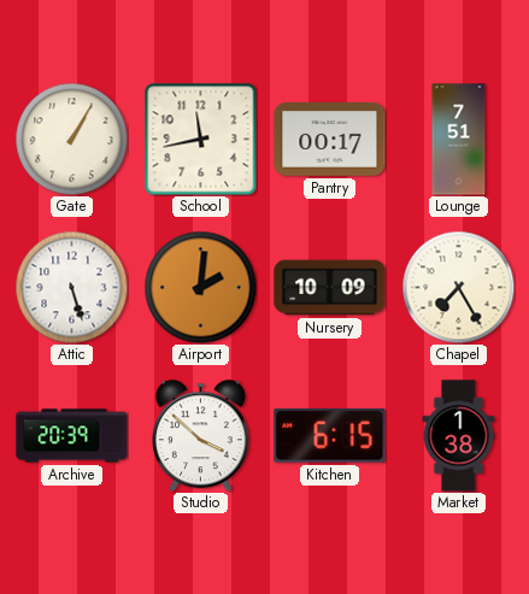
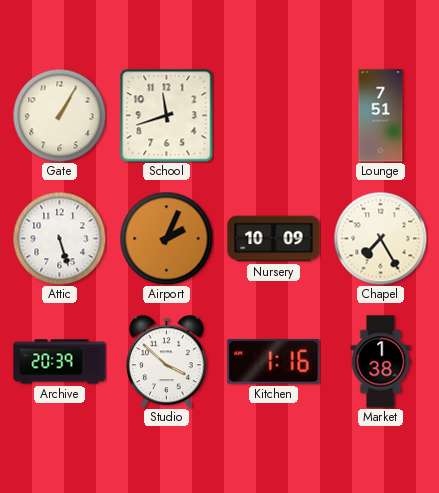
School: 11:43 -> 11:42
Pantry: 00:17 -> none
Airport: 2:01 -> 2:04
Kitchen: 6:15 -> 1:16
